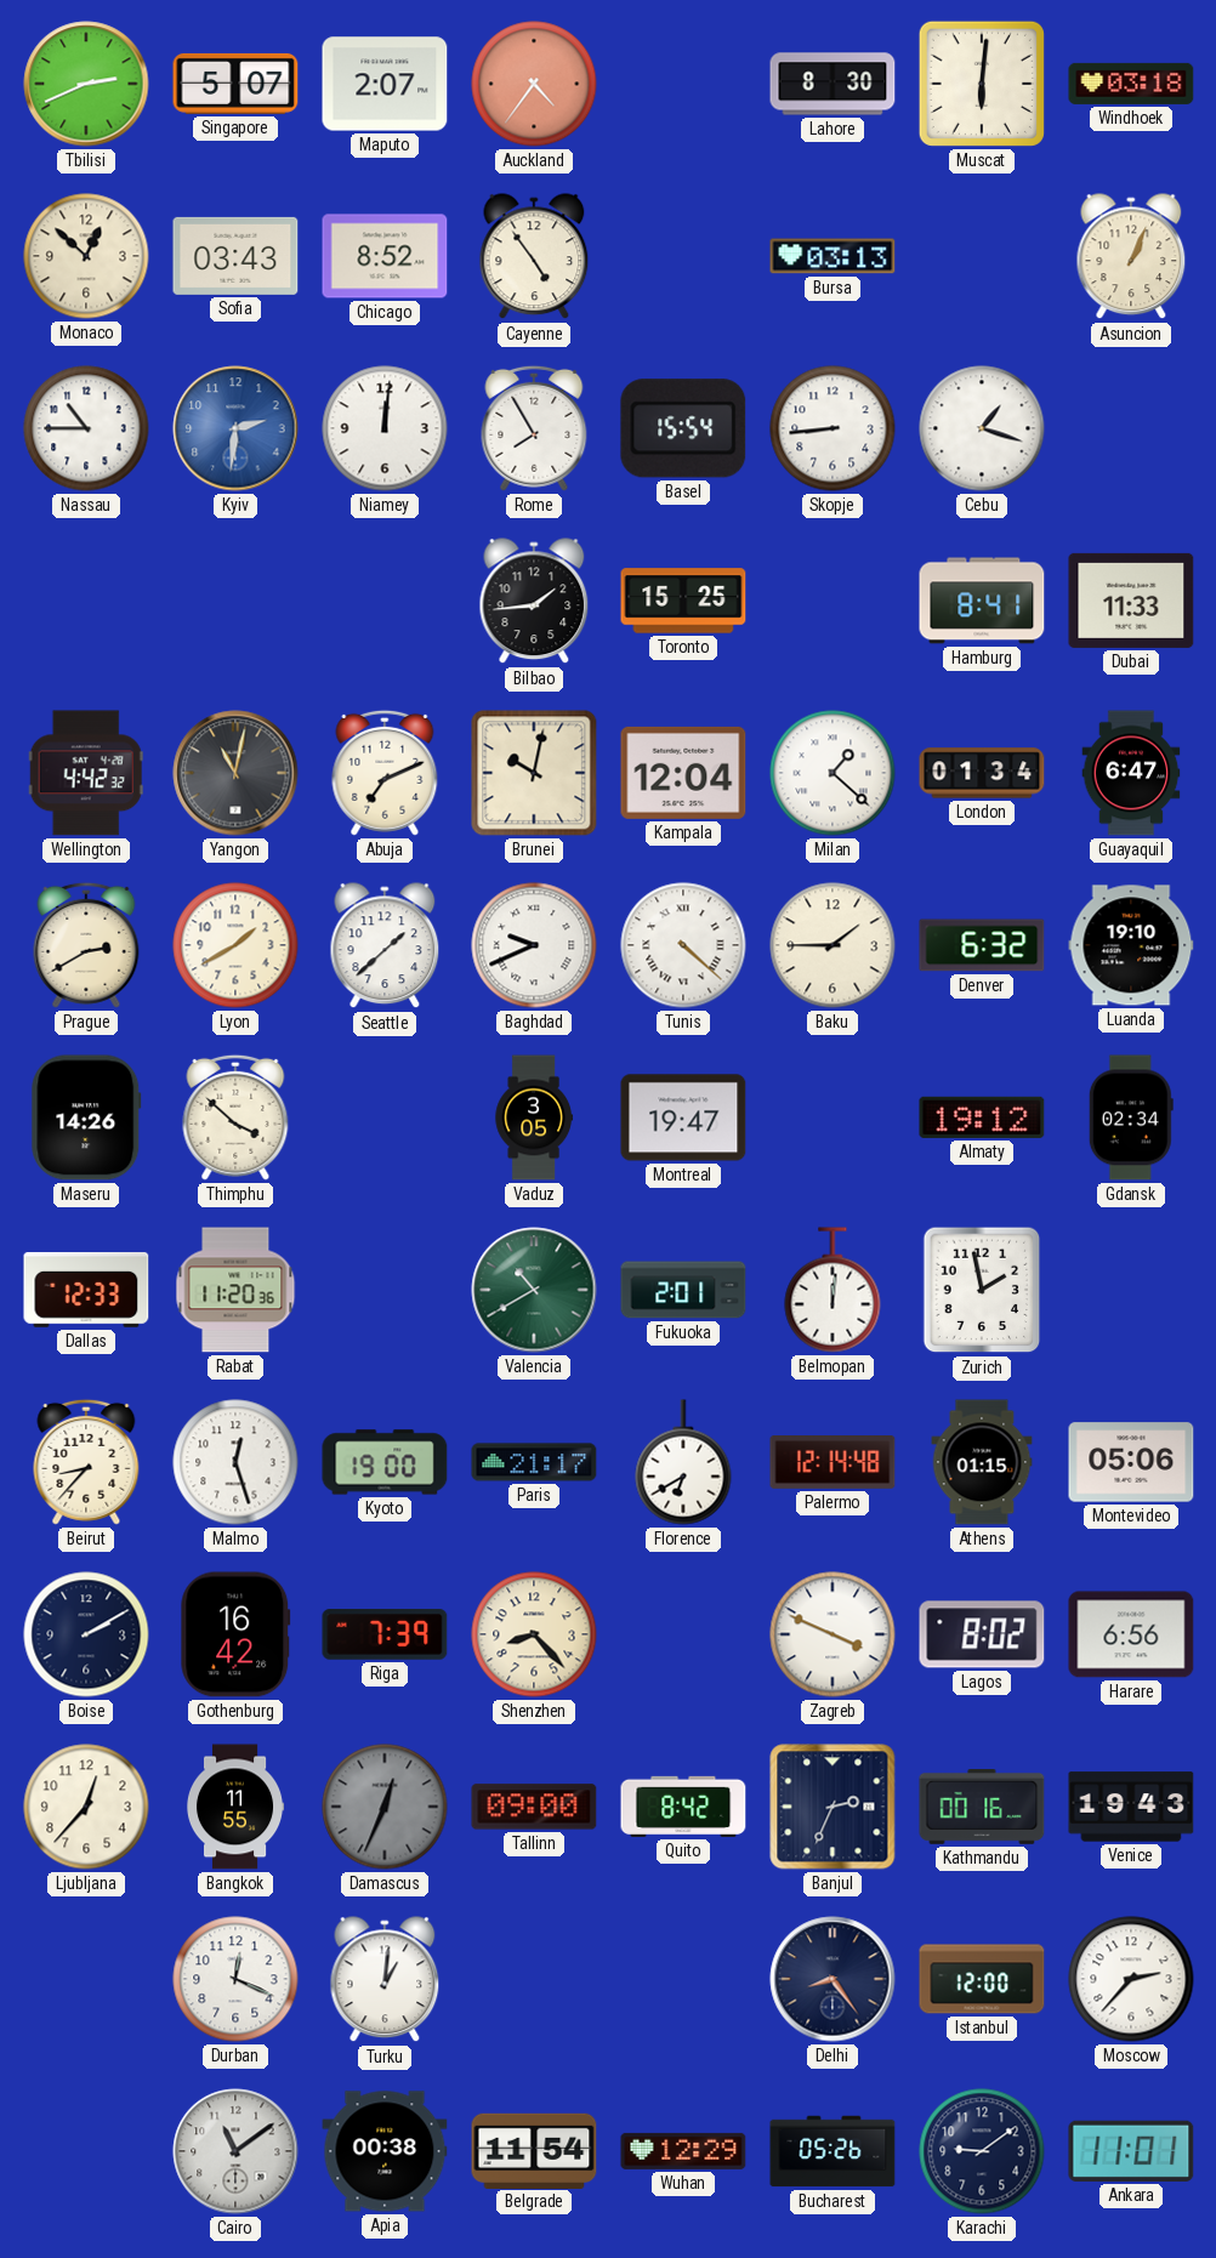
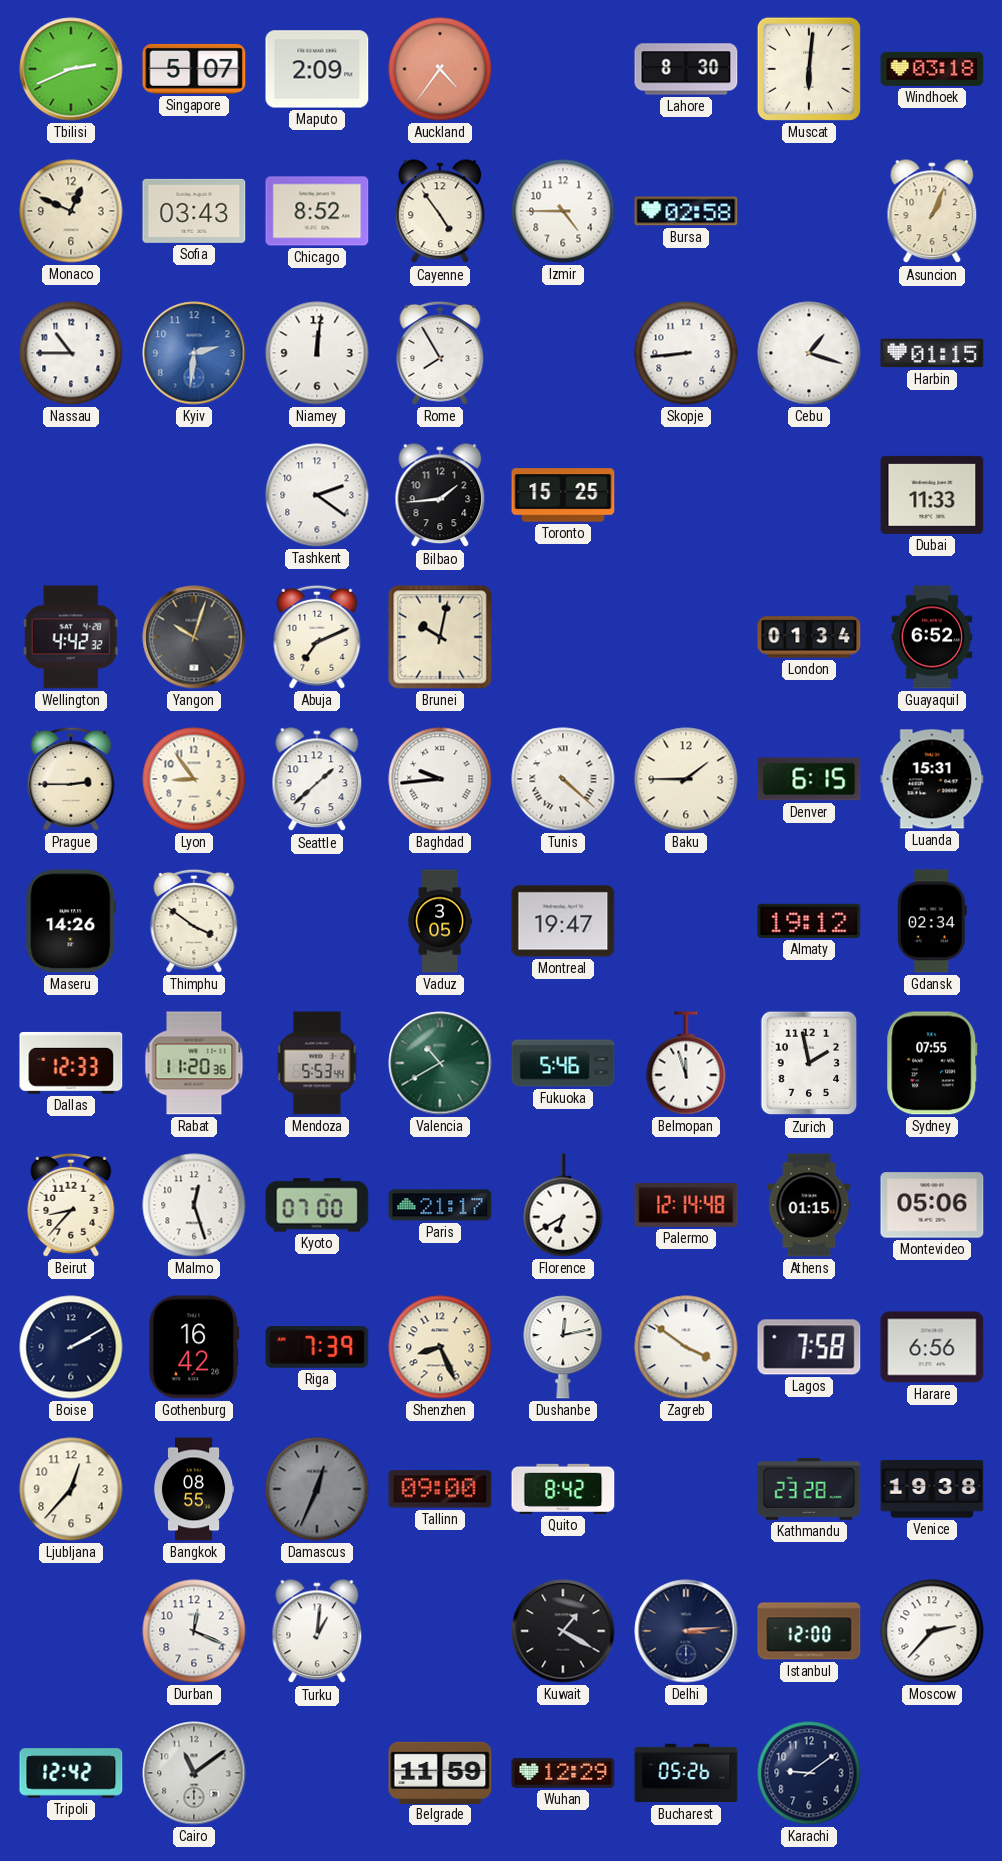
Maputo: 2:07 -> 2:09
Monaco: 12:52 -> 12:49
Izmir: none -> 4:45
Bursa: 03:13 -> 02:58
Basel: 15:54 -> none
Harbin: none -> 01:15
Tashkent: none -> 2:21
Hamburg: 8:41 -> none
Yangon: 11:02 -> 10:03
Kampala: 12:04 -> none
Milan: 1:22 -> none
Guayaquil: 6:47 -> 6:52
Prague: 2:40 -> 2:45
Lyon: 1:40 -> 8:54
Baghdad: 9:41 -> 9:44
Denver: 6:32 -> 6:15
Luanda: 19:10 -> 15:31
Thimphu: 3:52 -> 3:51
Mendoza: none -> 5:53
Fukuoka: 2:01 -> 5:46
Belmopan: 12:01 -> 11:57
Sydney: none -> 07:55
Kyoto: 19:00 -> 07:00
Shenzhen: 8:23 -> 8:26
Dushanbe: none -> 12:13
Zagreb: 3:49 -> 3:51
Lagos: 8:02 -> 7:58
Bangkok: 11:55 -> 08:55
Banjul: 2:34 -> none
Kathmandu: 00:16 -> 23:28
Venice: 19:43 -> 19:38
Kuwait: none -> 1:20
Delhi: 8:24 -> 3:14
Tripoli: none -> 12:42
Apia: 00:38 -> none
Belgrade: 11:54 -> 11:59
Ankara: 11:01 -> none
